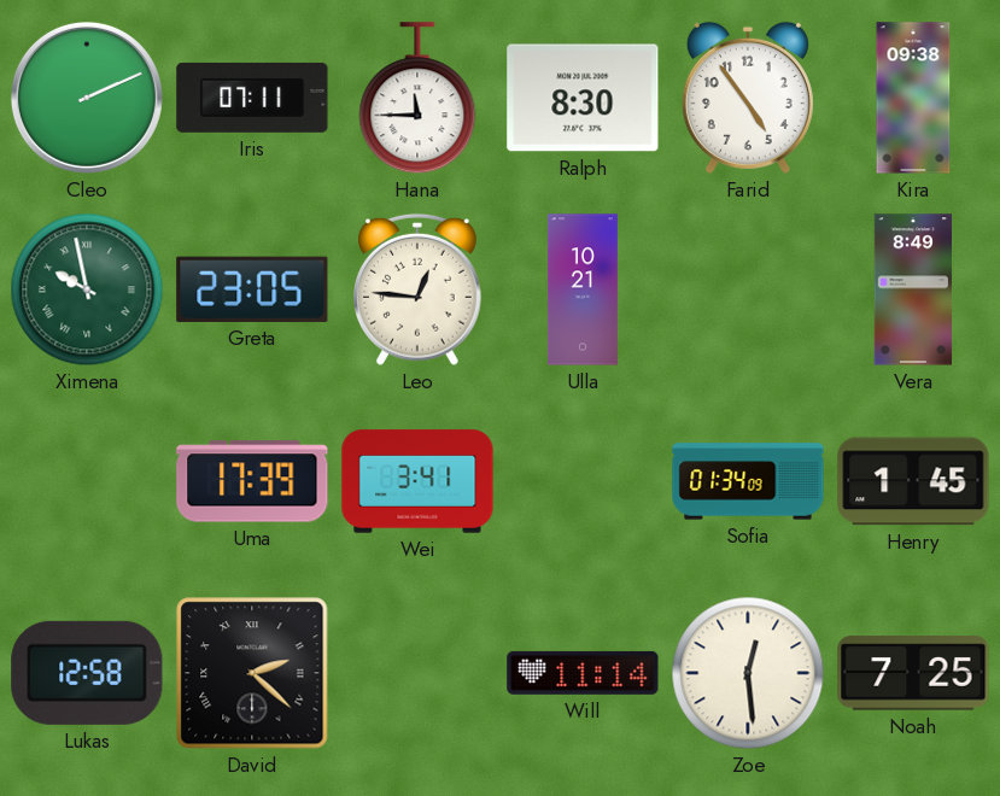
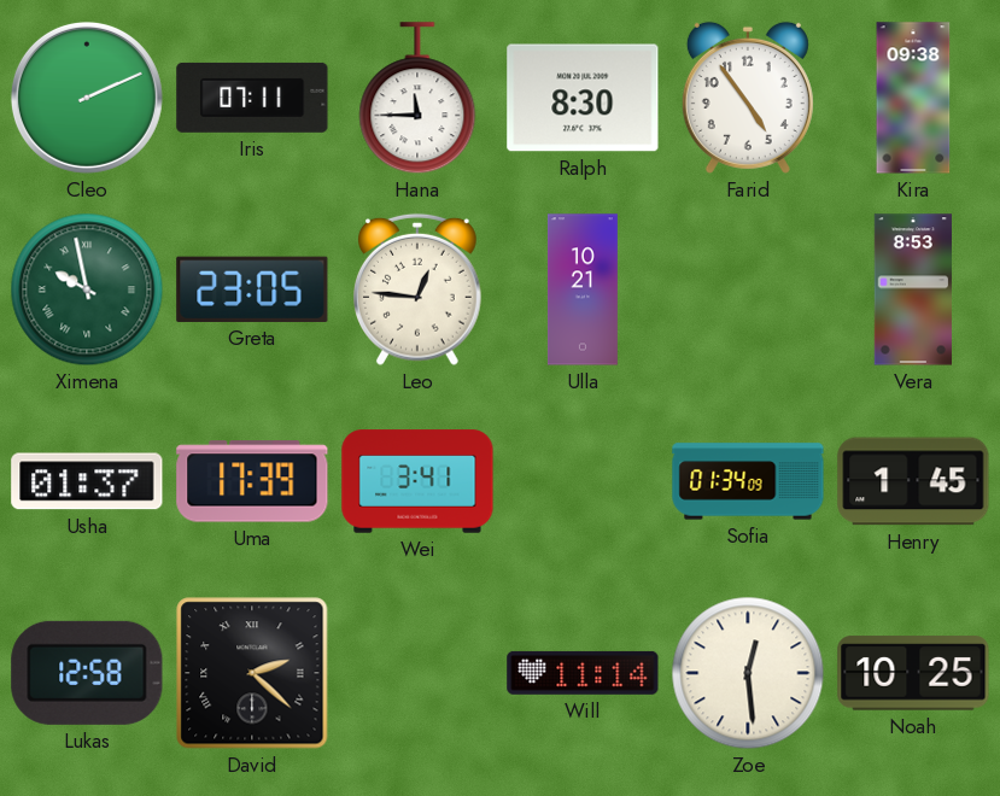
Vera: 8:49 -> 8:53
Usha: none -> 01:37
Noah: 7:25 -> 10:25
